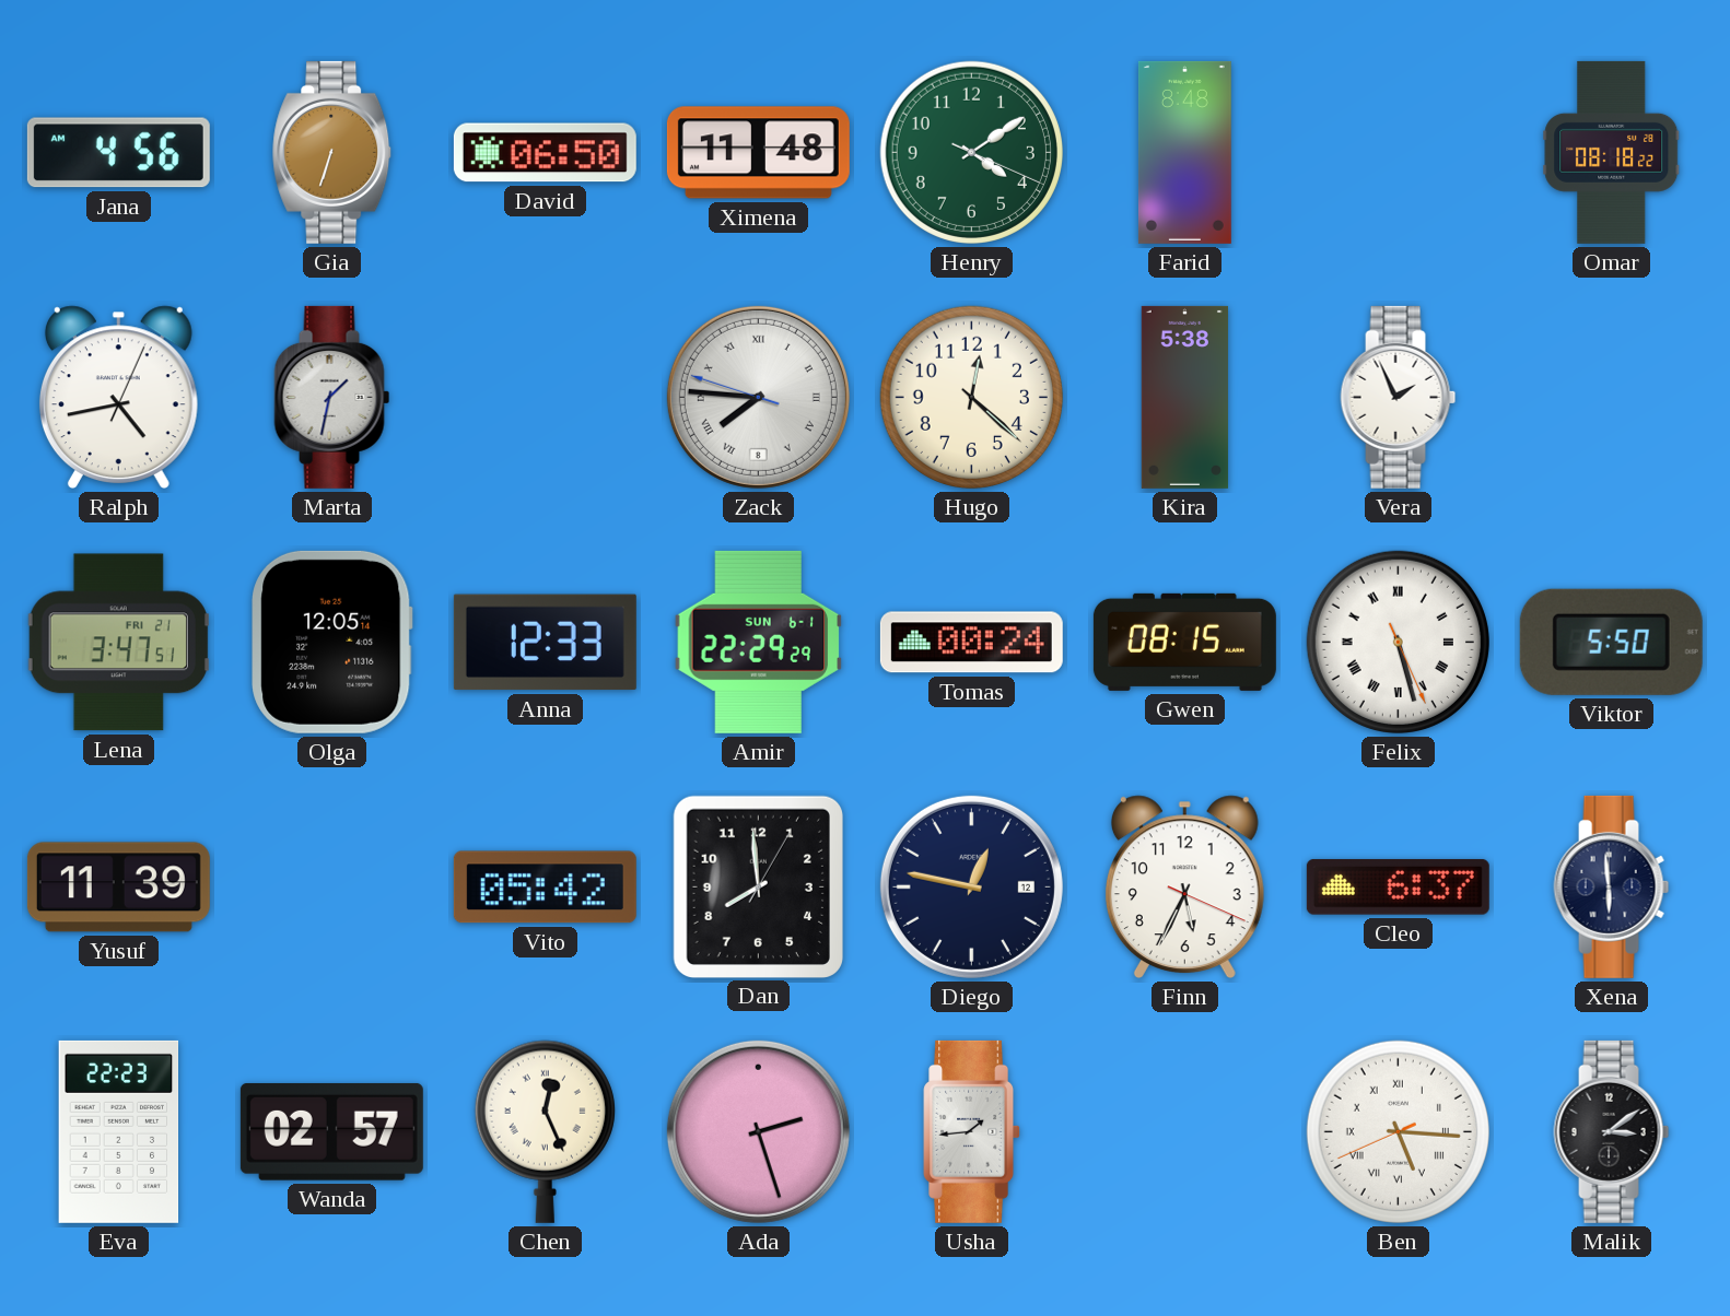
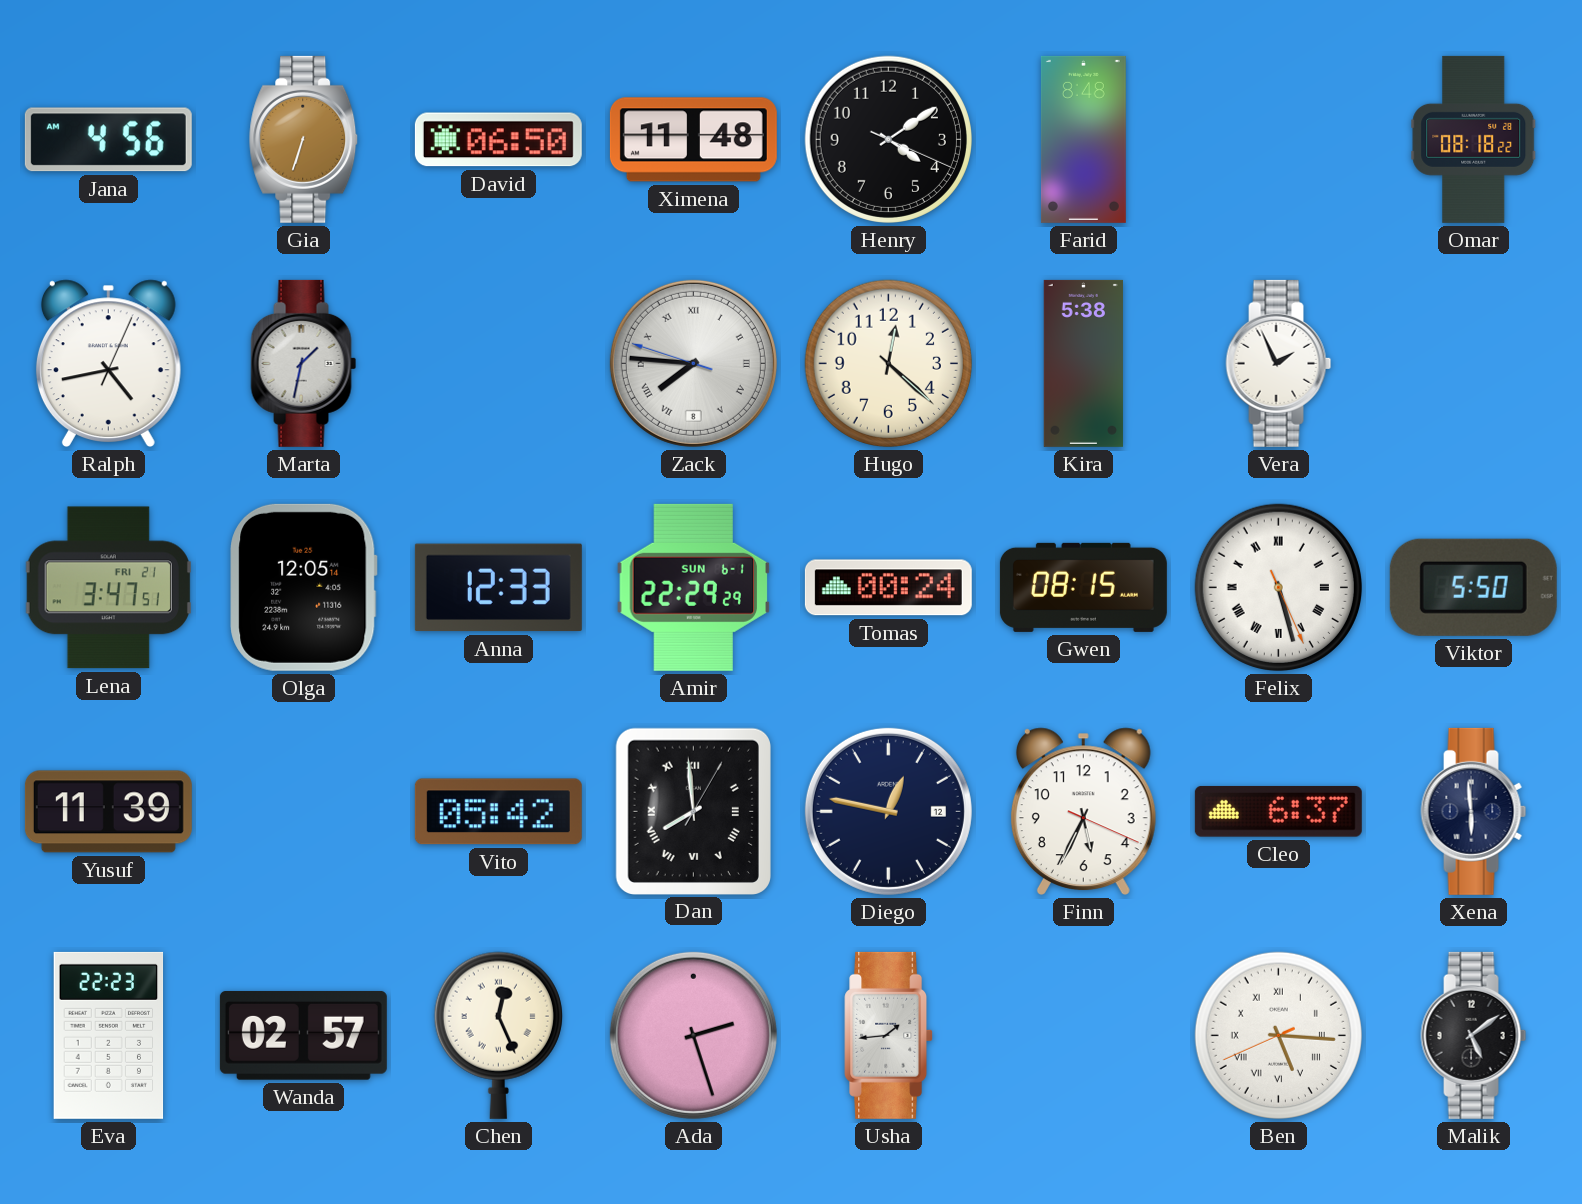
Henry dial: green -> black
Dan numerals: Arabic -> Roman
Malik: 3:09 -> 5:09
